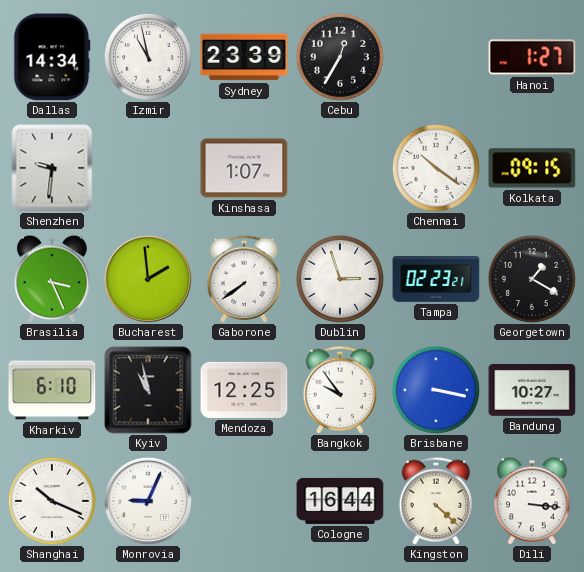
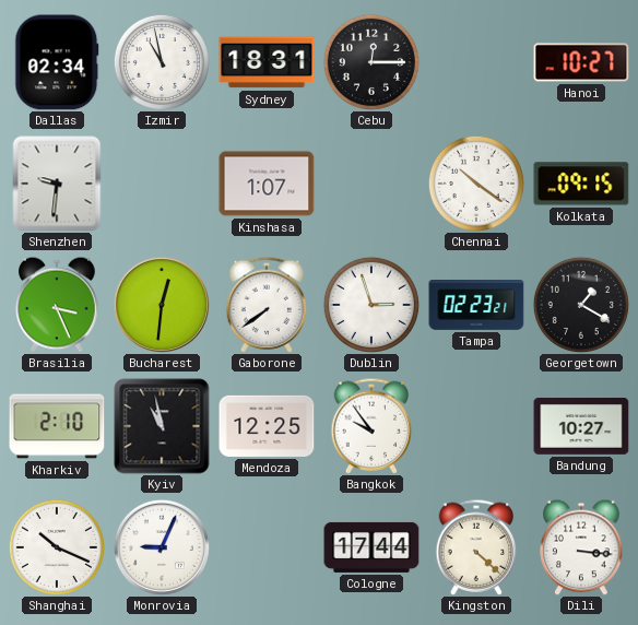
Dallas: 14:34 -> 02:34
Sydney: 23:39 -> 18:31
Cebu: 12:35 -> 12:15
Hanoi: 1:27 -> 10:27
Bucharest: 1:59 -> 12:31
Kharkiv: 6:10 -> 2:10
Brisbane: 3:17 -> none
Cologne: 16:44 -> 17:44
